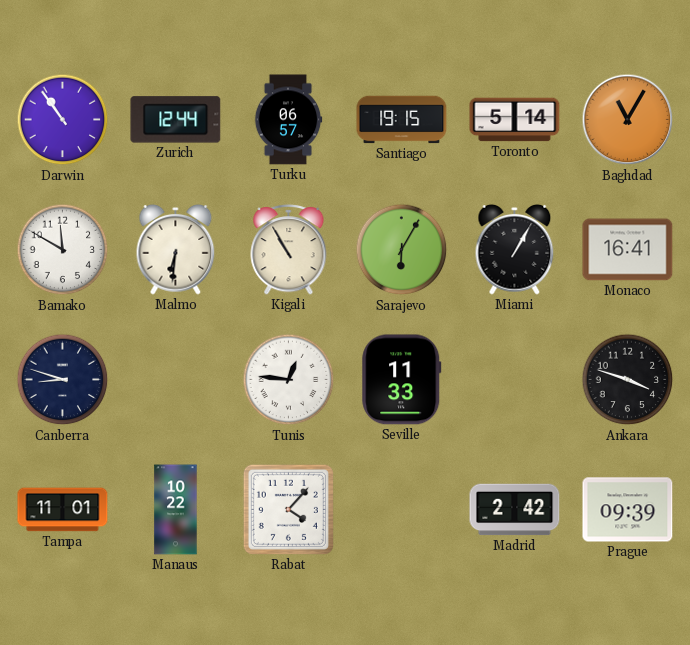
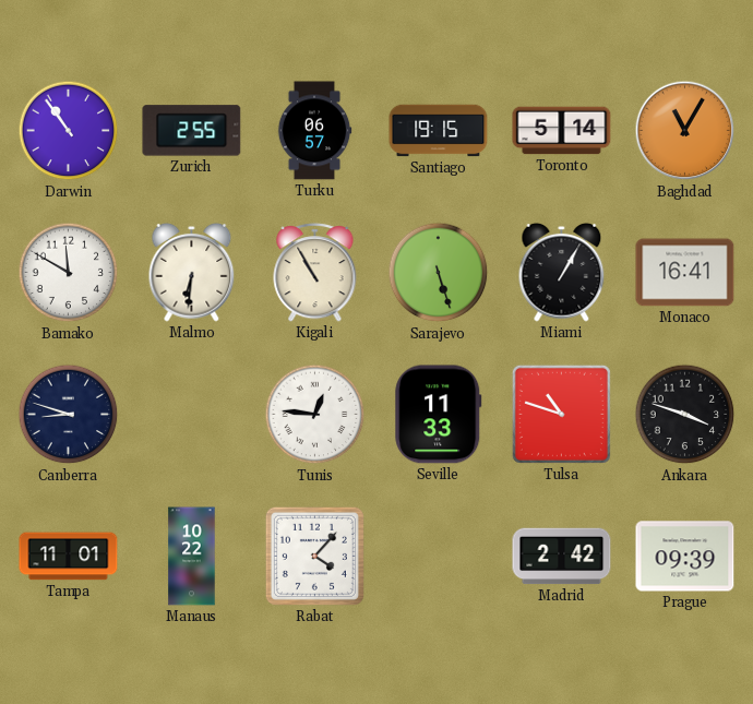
Zurich: 12:44 -> 2:55
Sarajevo: 6:05 -> 5:27
Tulsa: none -> 10:48
